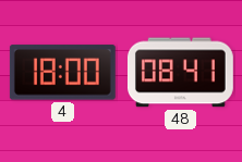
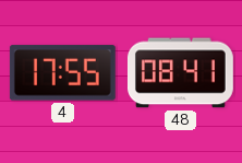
4: 18:00 -> 17:55
